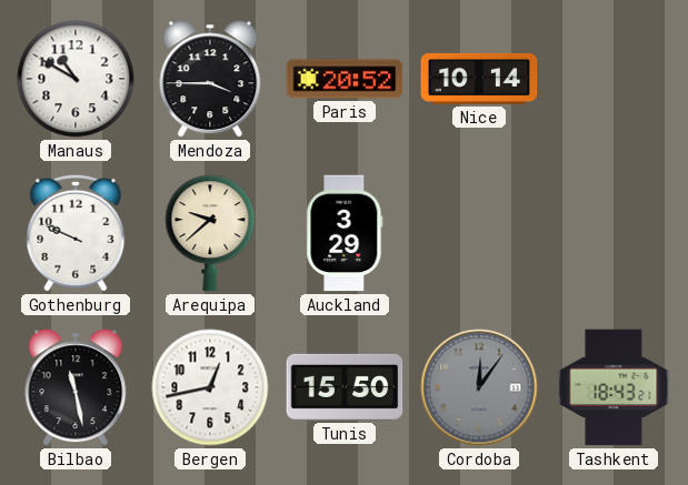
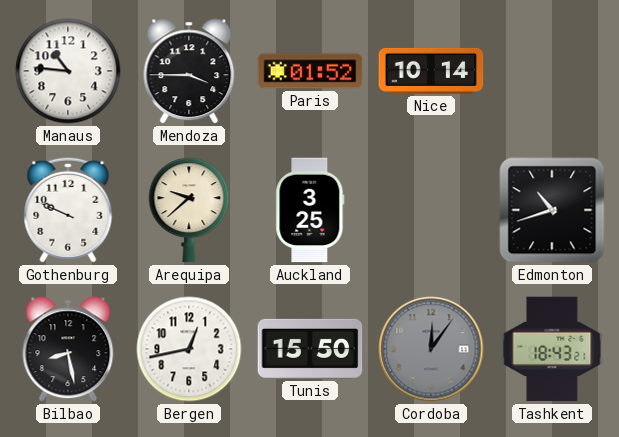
Manaus: 10:50 -> 10:46
Paris: 20:52 -> 01:52
Auckland: 3:29 -> 3:25
Edmonton: none -> 10:42
Bilbao: 11:28 -> 8:28
